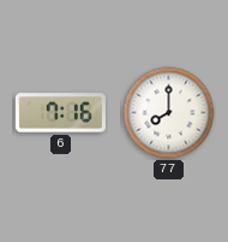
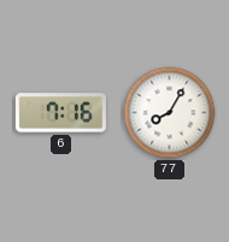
77: 8:00 -> 8:05
